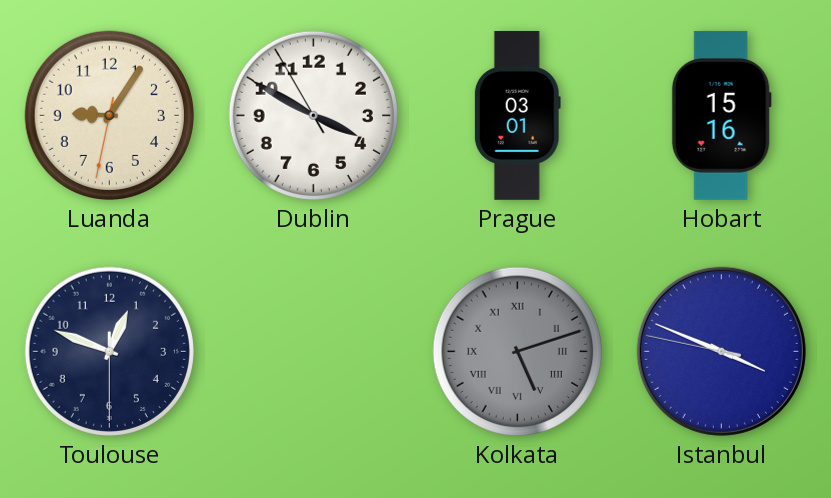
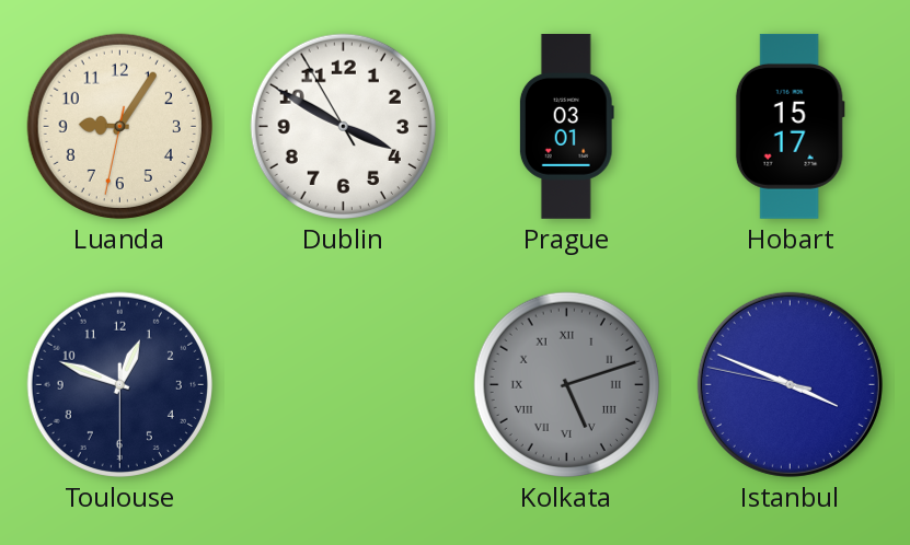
Hobart: 15:16 -> 15:17
